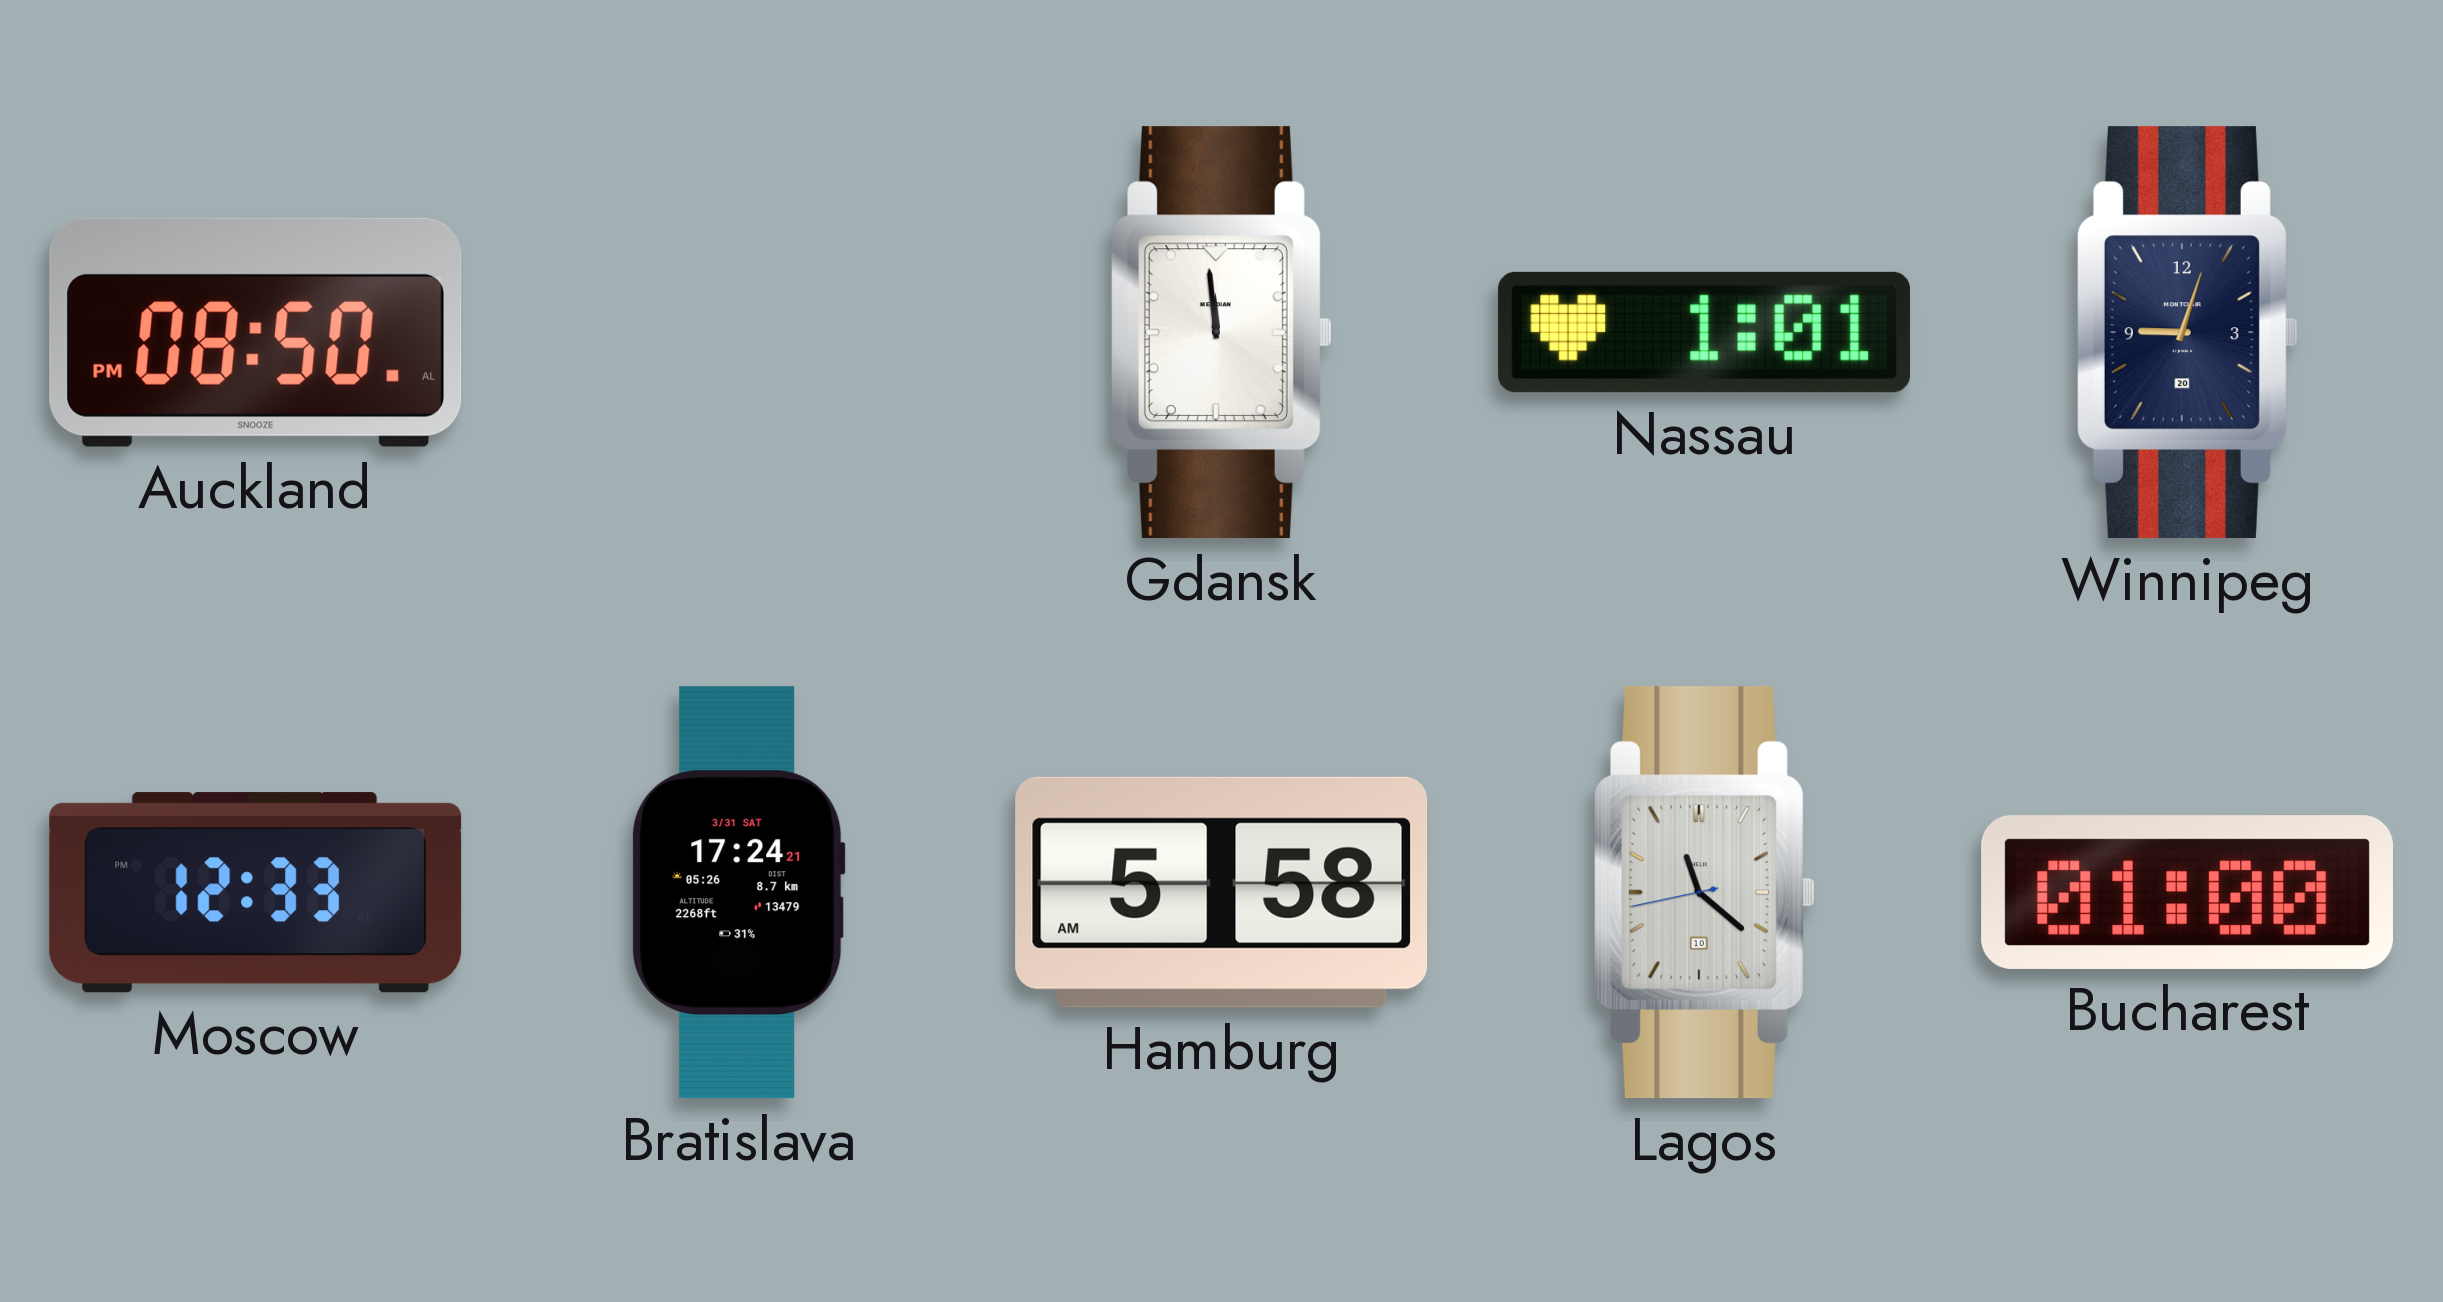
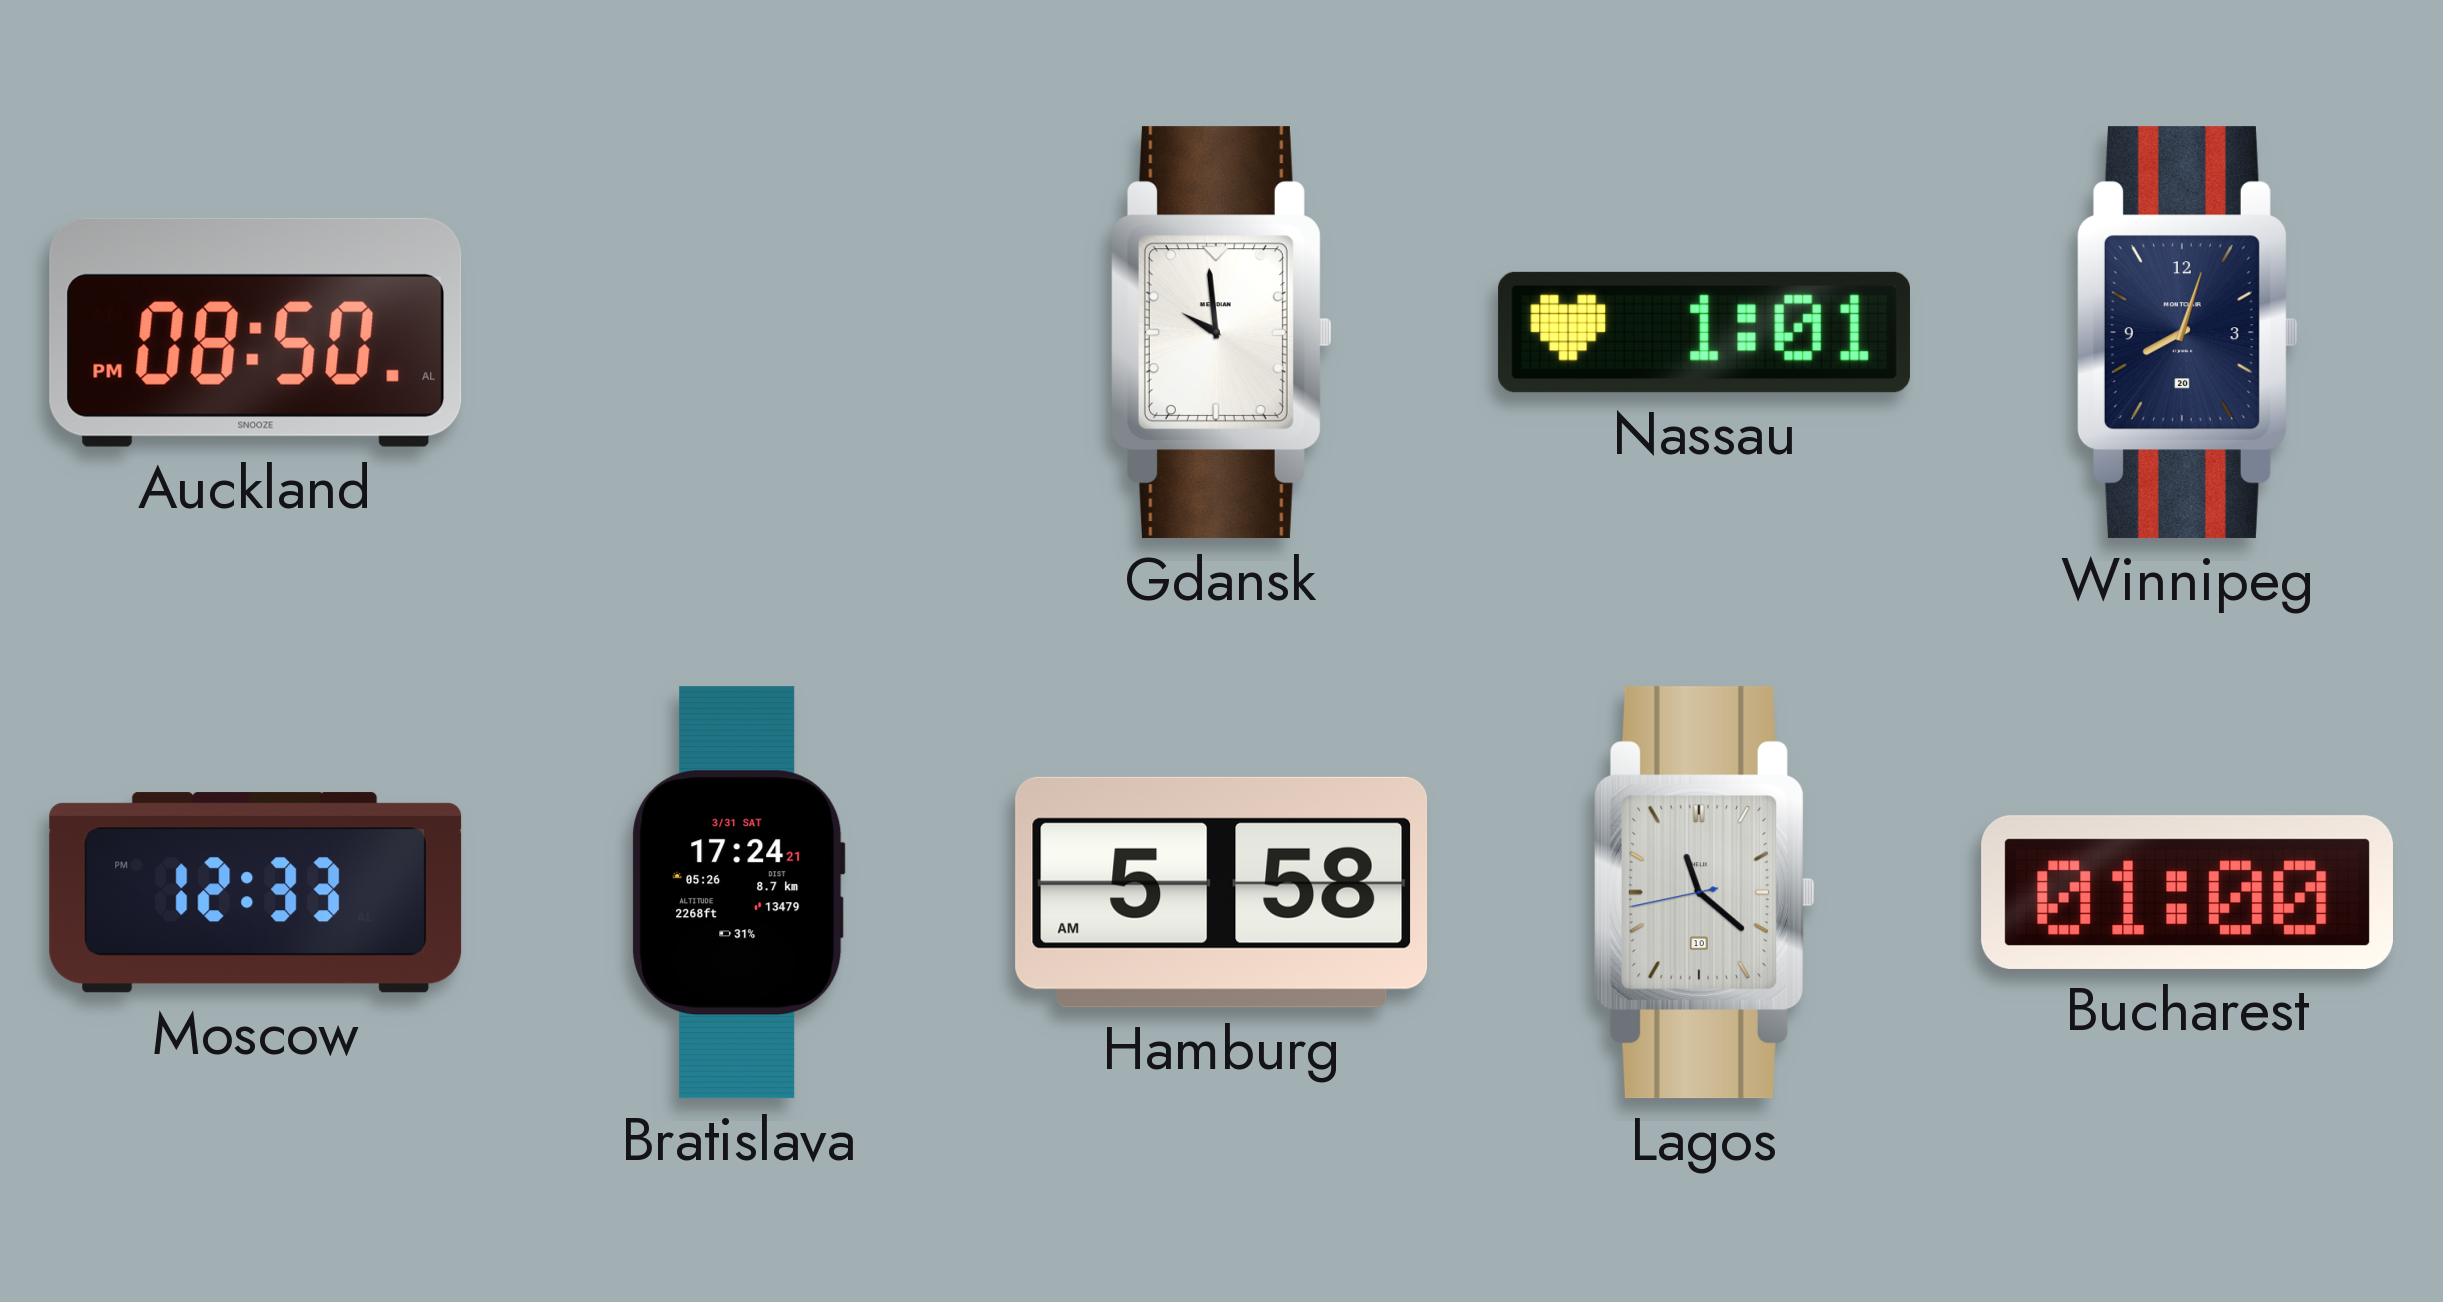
Gdansk: 11:59 -> 9:59
Winnipeg: 9:03 -> 8:03
